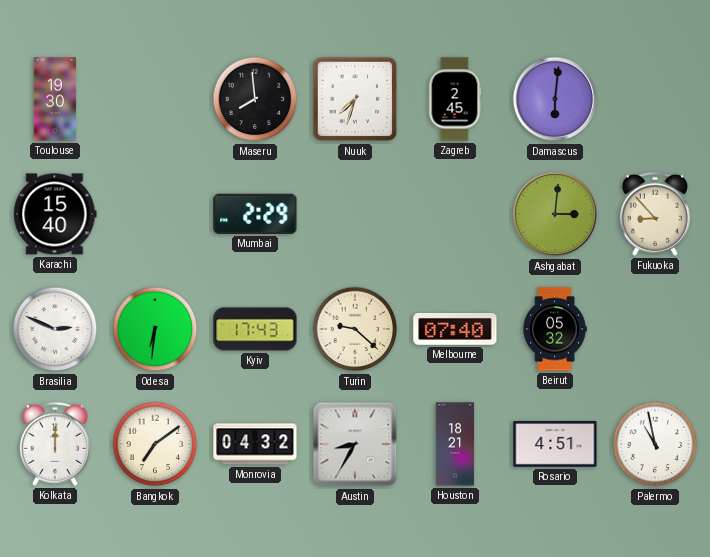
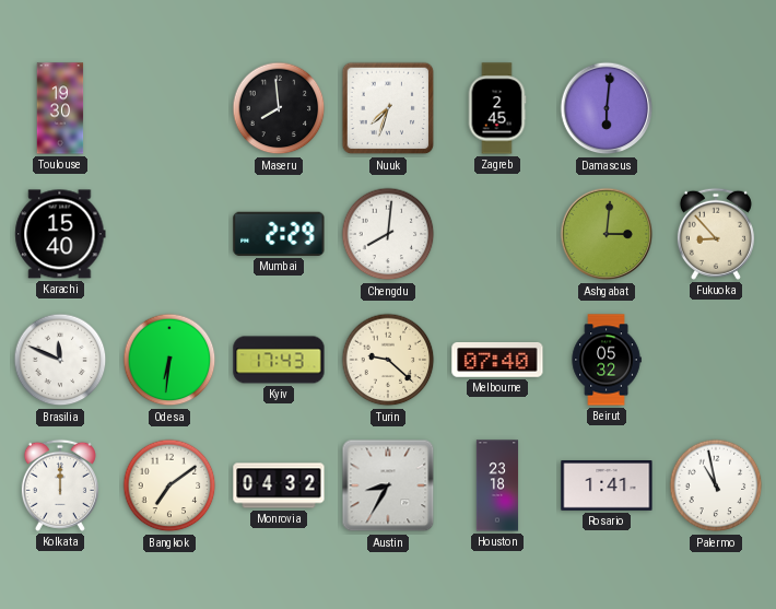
Chengdu: none -> 8:01
Brasilia: 2:49 -> 11:49
Houston: 18:21 -> 23:18
Rosario: 4:51 -> 1:41
